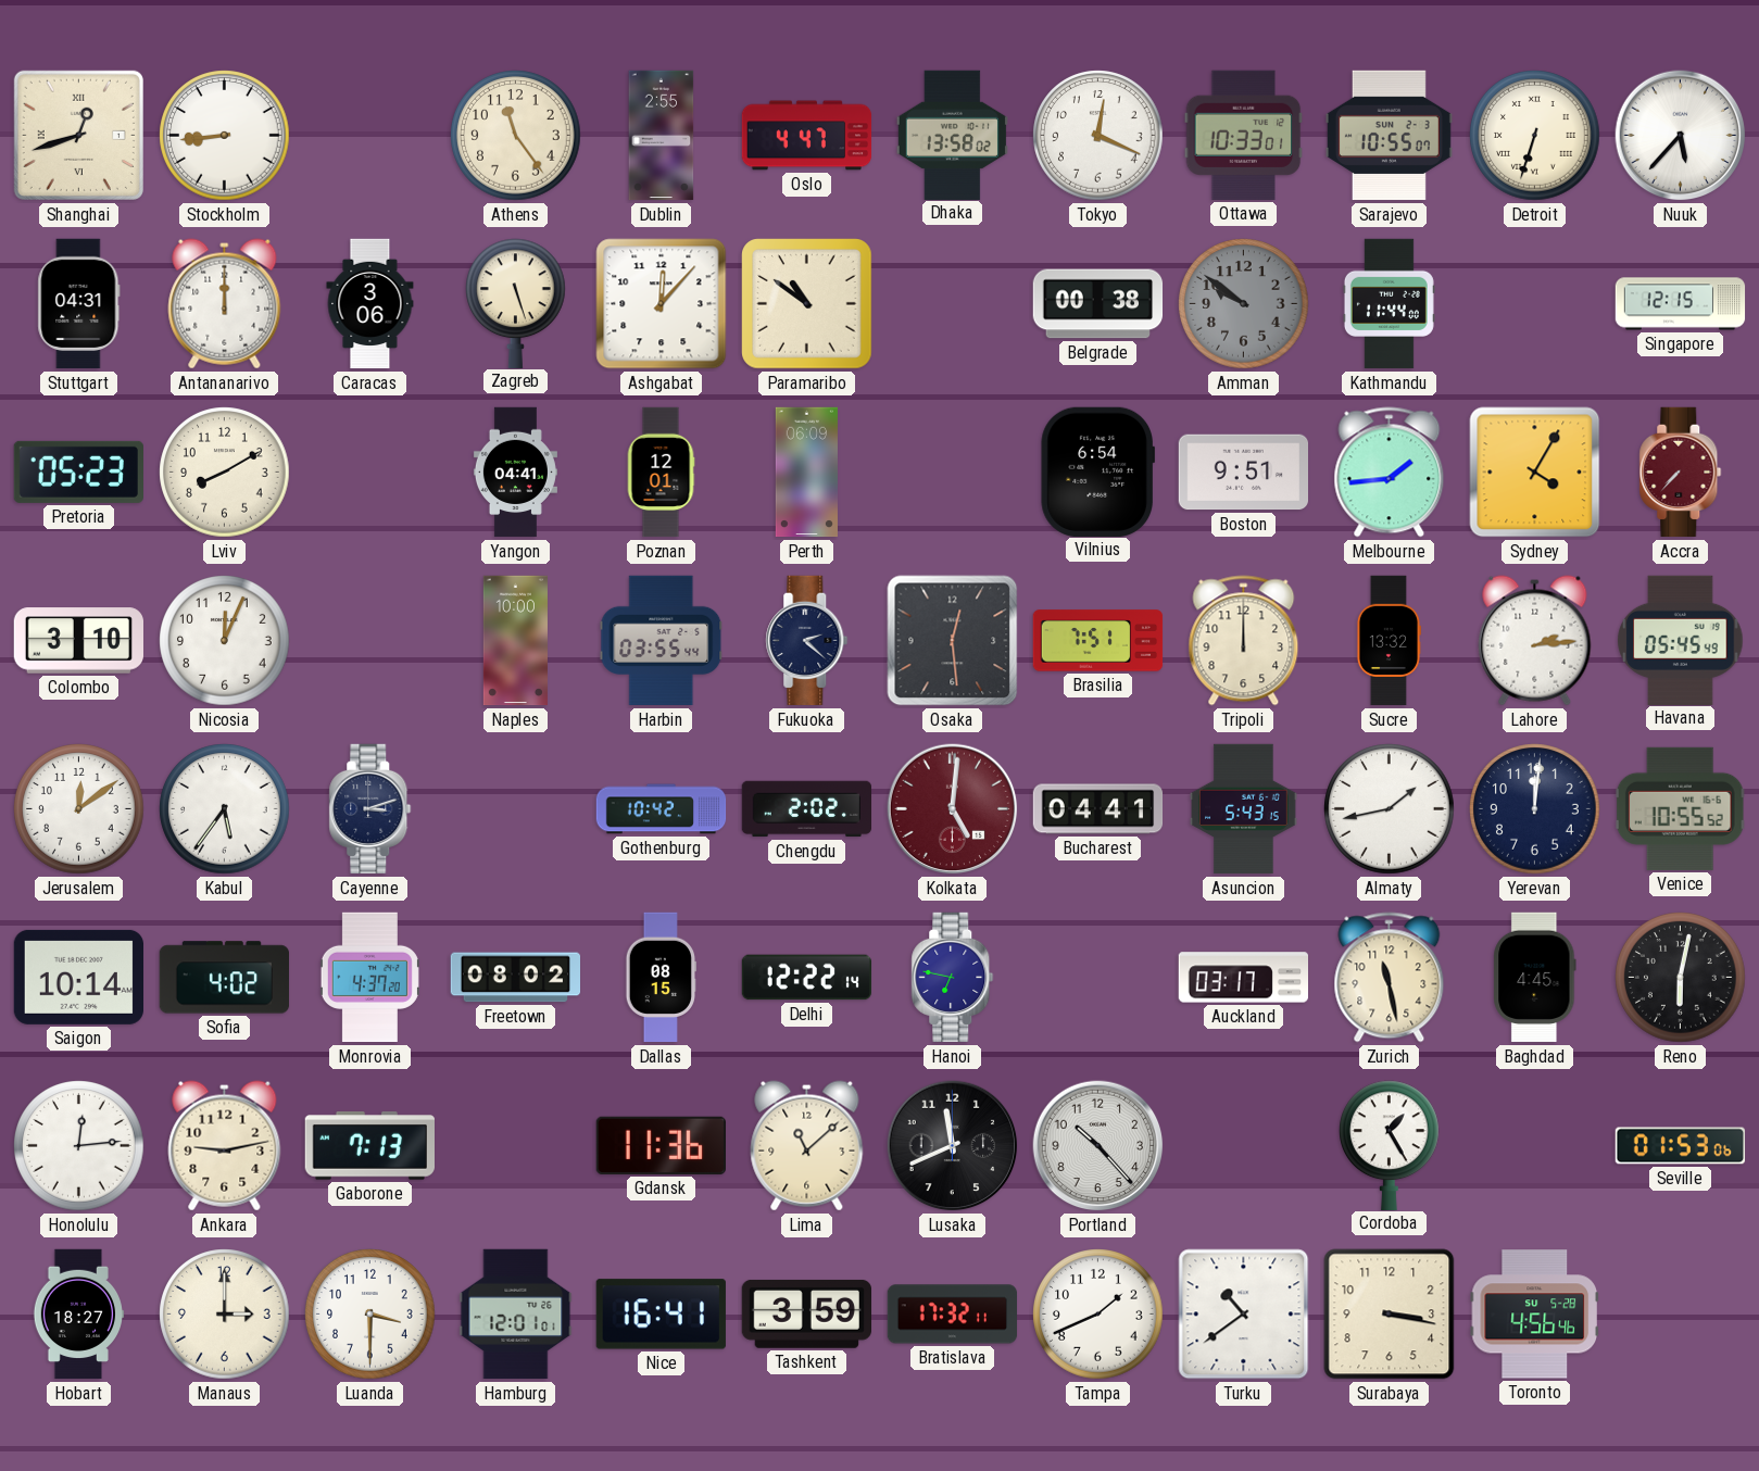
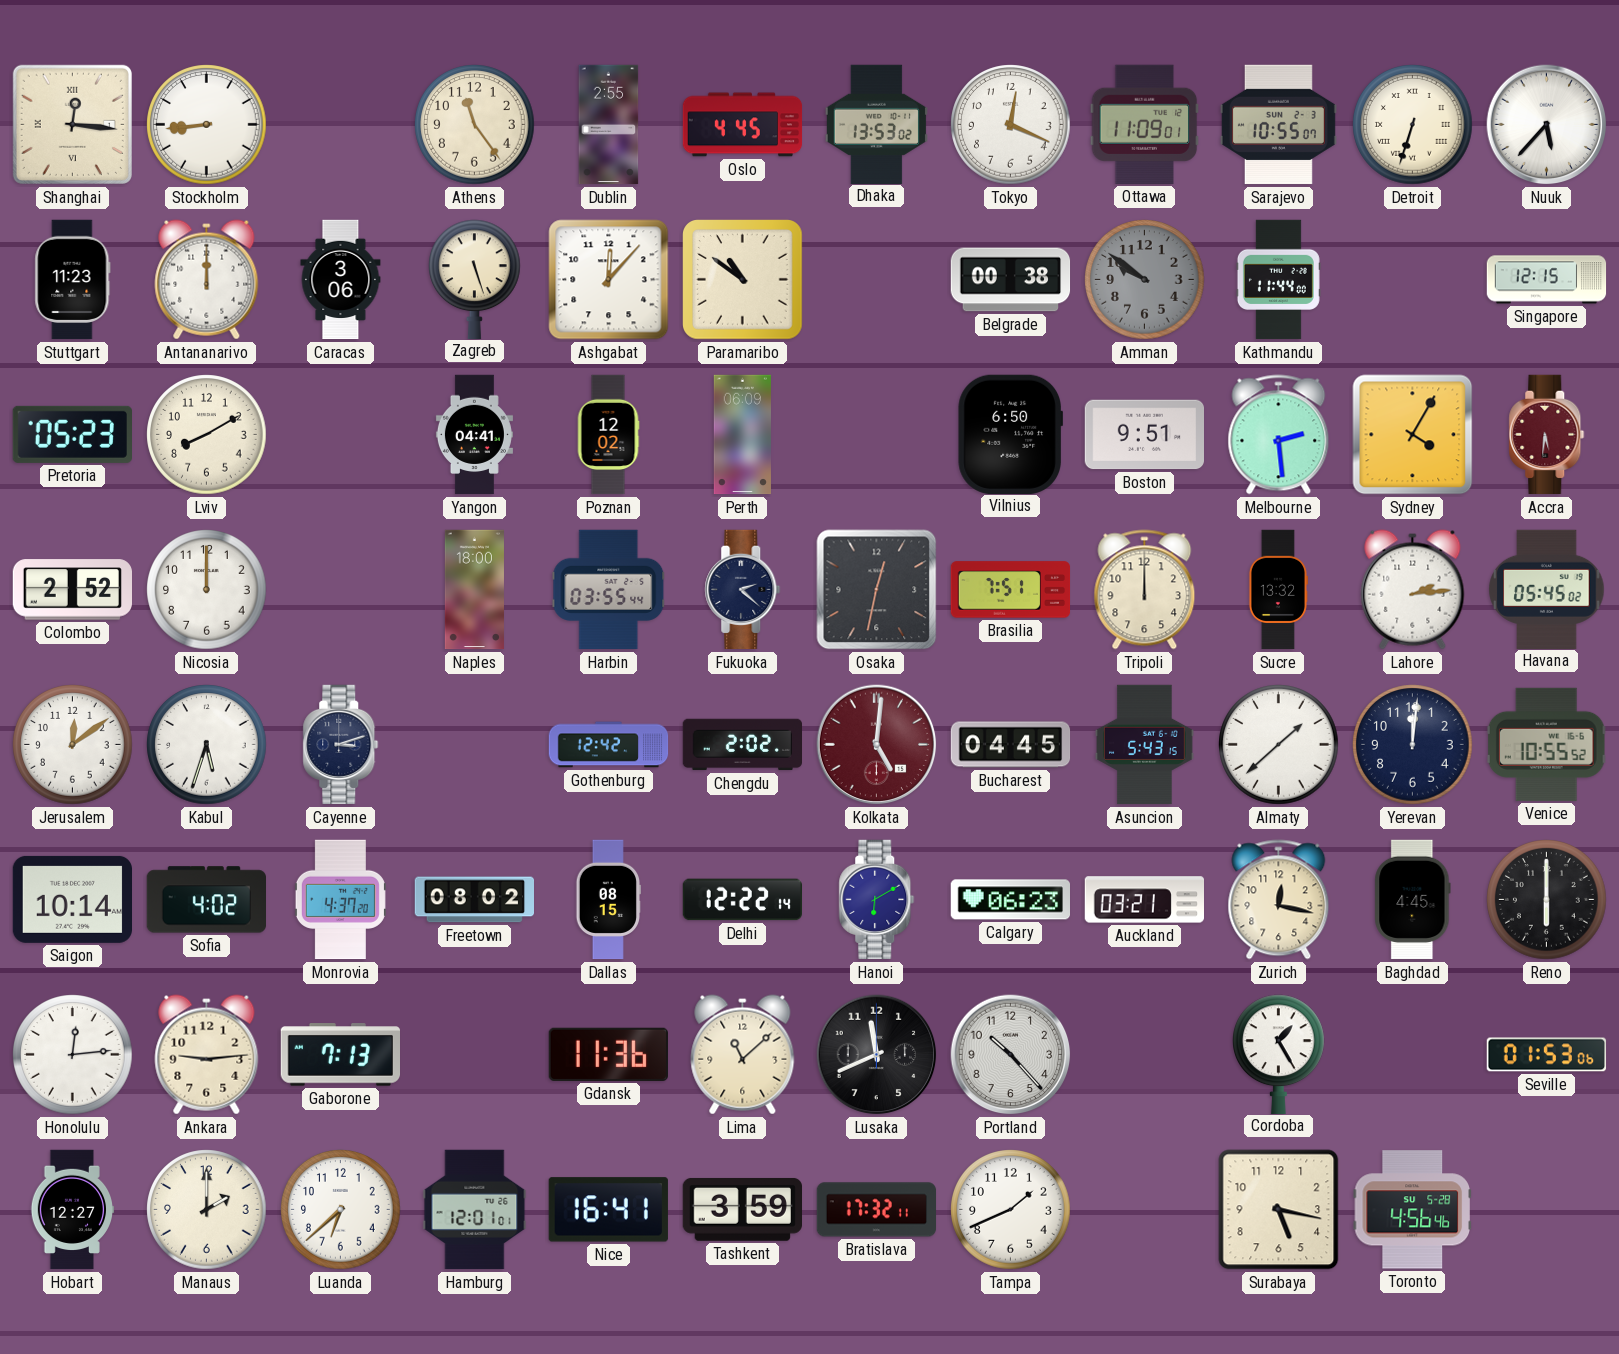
Shanghai: 12:42 -> 12:16
Oslo: 4:47 -> 4:45
Dhaka: 13:58 -> 13:53
Ottawa: 10:33 -> 11:09
Stuttgart: 04:31 -> 11:23
Poznan: 12:01 -> 12:02
Vilnius: 6:54 -> 6:50
Melbourne: 1:44 -> 2:29
Accra: 7:37 -> 5:31
Colombo: 3:10 -> 2:52
Nicosia: 12:04 -> 12:00
Naples: 10:00 -> 18:00
Osaka: 12:29 -> 12:32
Havana: 05:45:49 -> 05:45:02
Kabul: 5:36 -> 5:33
Gothenburg: 10:42 -> 12:42
Bucharest: 04:41 -> 04:45
Almaty: 1:43 -> 1:38
Hanoi: 6:47 -> 6:10
Calgary: none -> 06:23
Auckland: 03:17 -> 03:21
Zurich: 11:28 -> 12:17
Reno: 6:02 -> 6:00
Ankara: 9:13 -> 9:14
Hobart: 18:27 -> 12:27
Manaus: 3:00 -> 2:00
Luanda: 3:30 -> 6:38
Turku: 10:39 -> none
Surabaya: 3:17 -> 5:17
